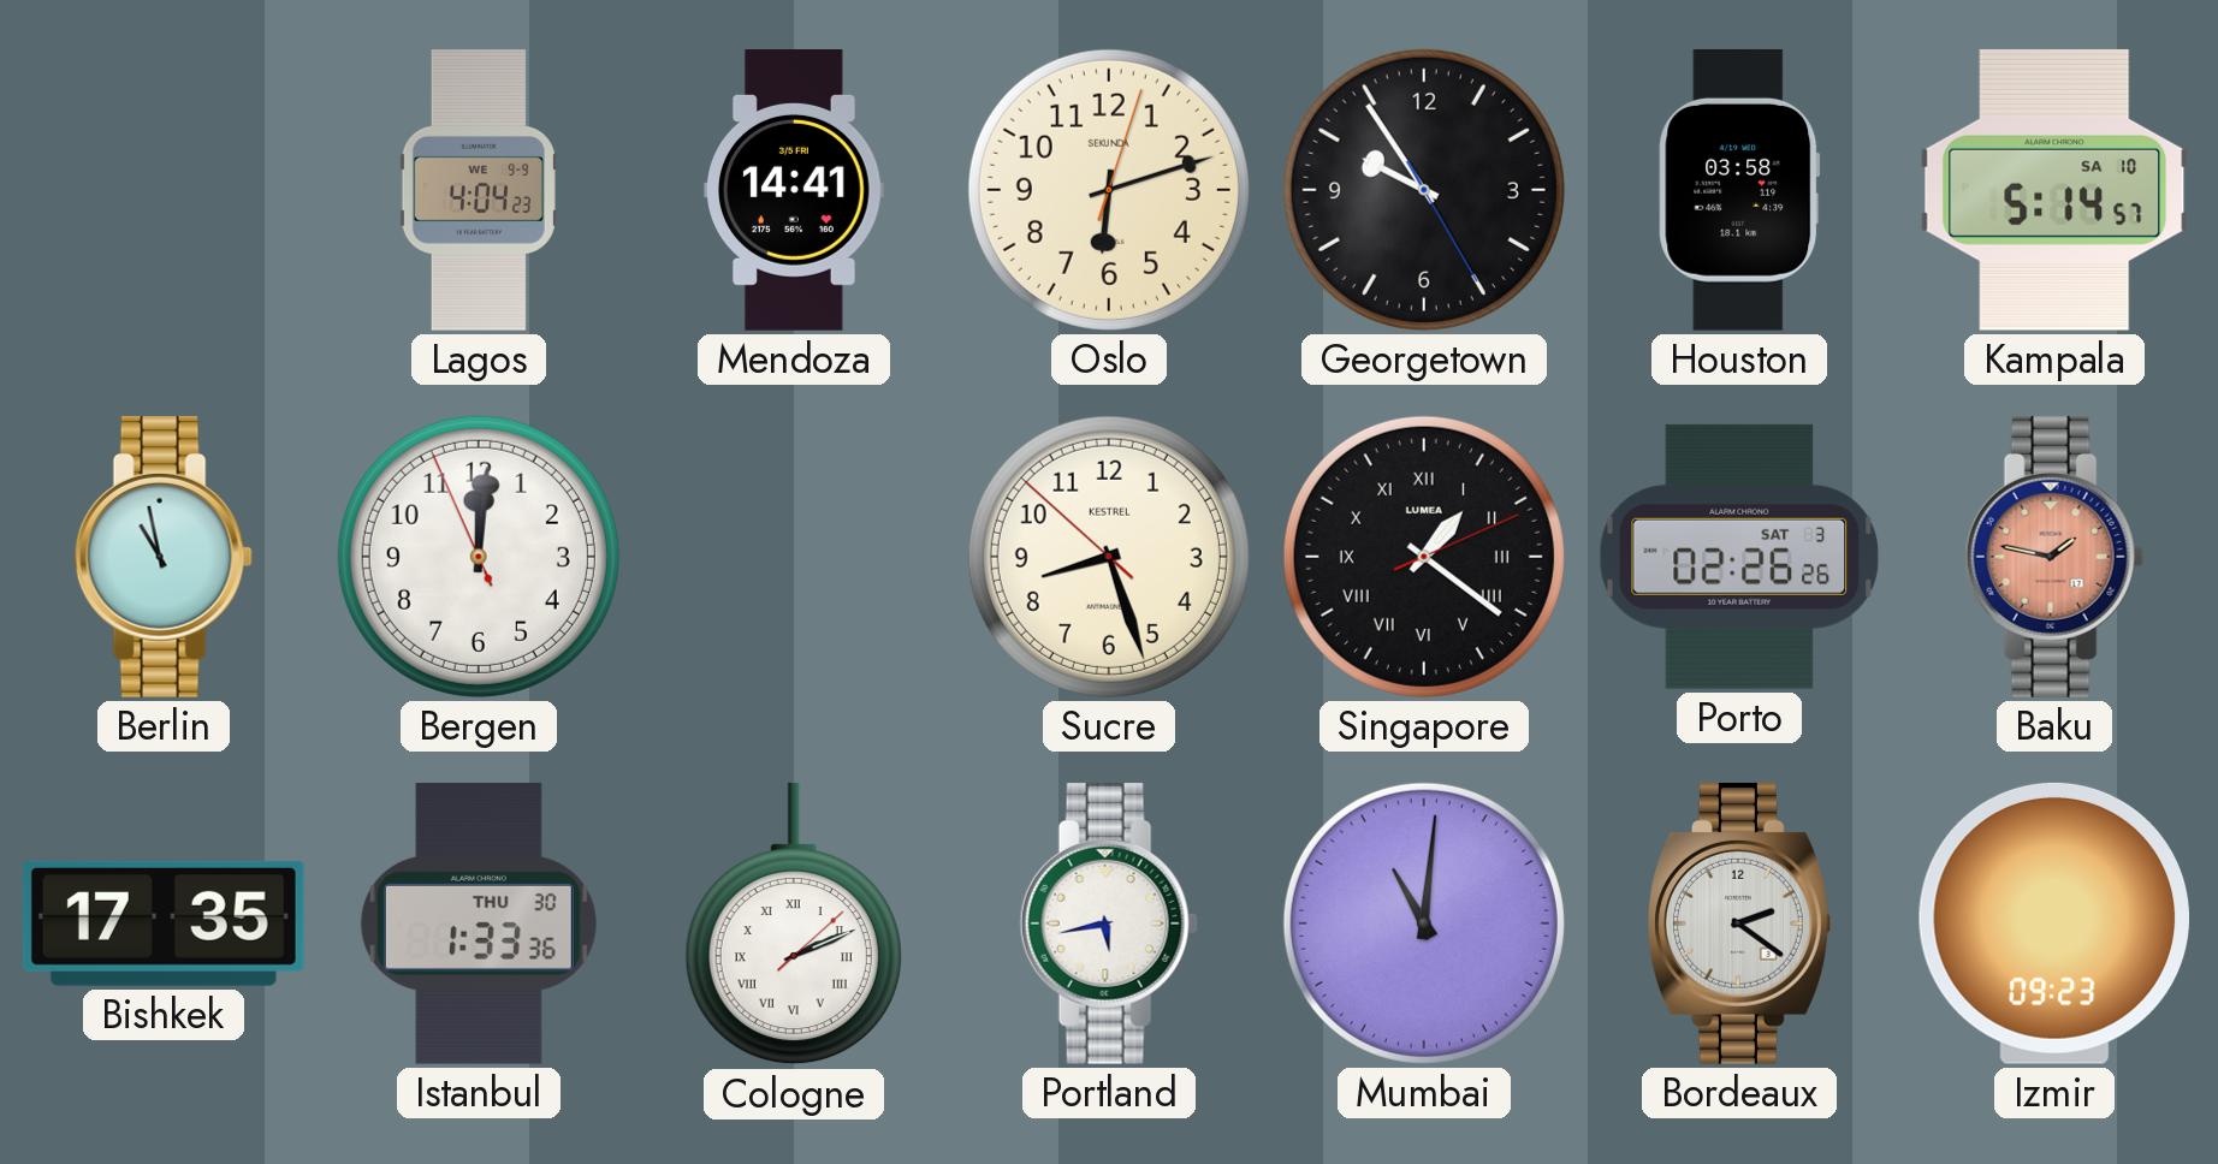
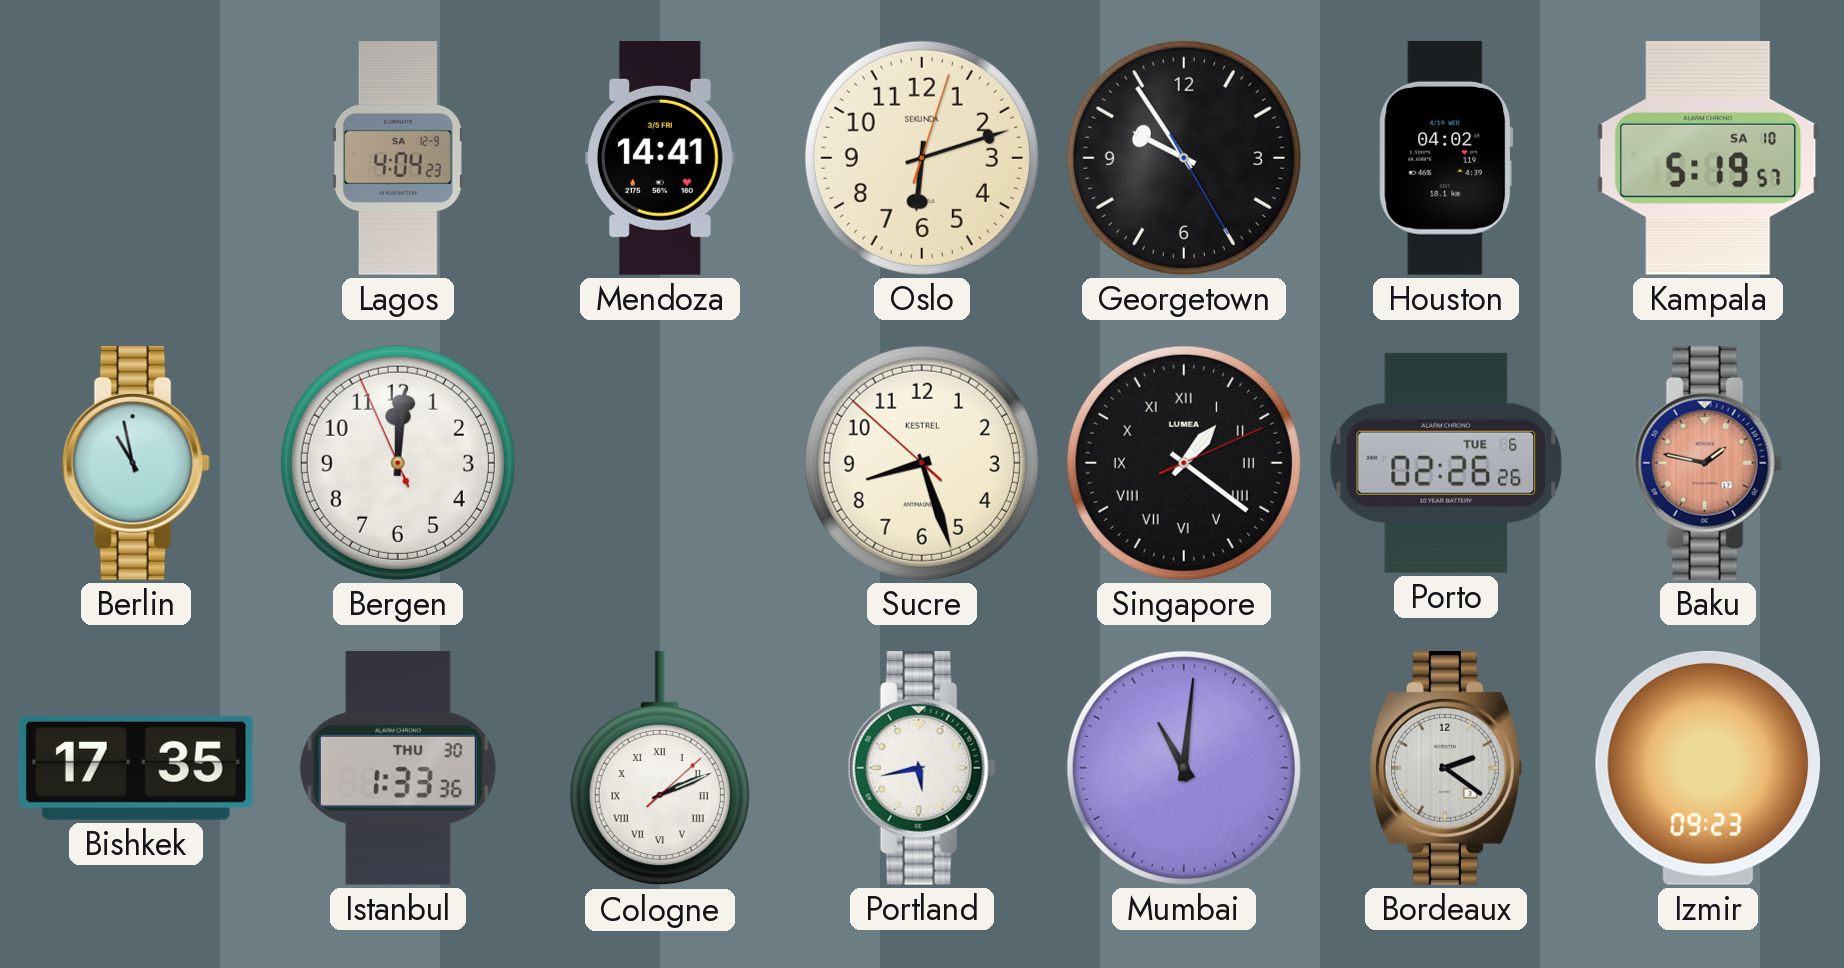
Lagos date: WE 9-9 -> SA 12-9
Houston: 03:58 -> 04:02
Kampala: 5:14 -> 5:19
Porto date: SAT 3 -> TUE 6
